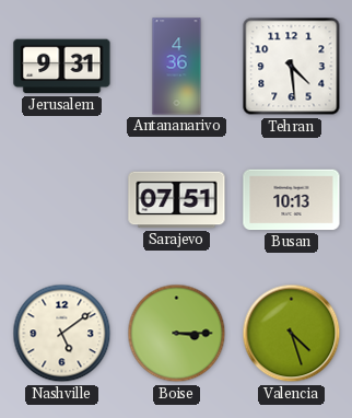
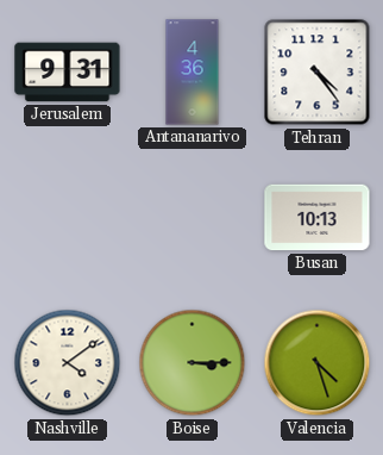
Tehran: 4:29 -> 4:24
Sarajevo: 07:51 -> none
Nashville: 5:09 -> 4:09
